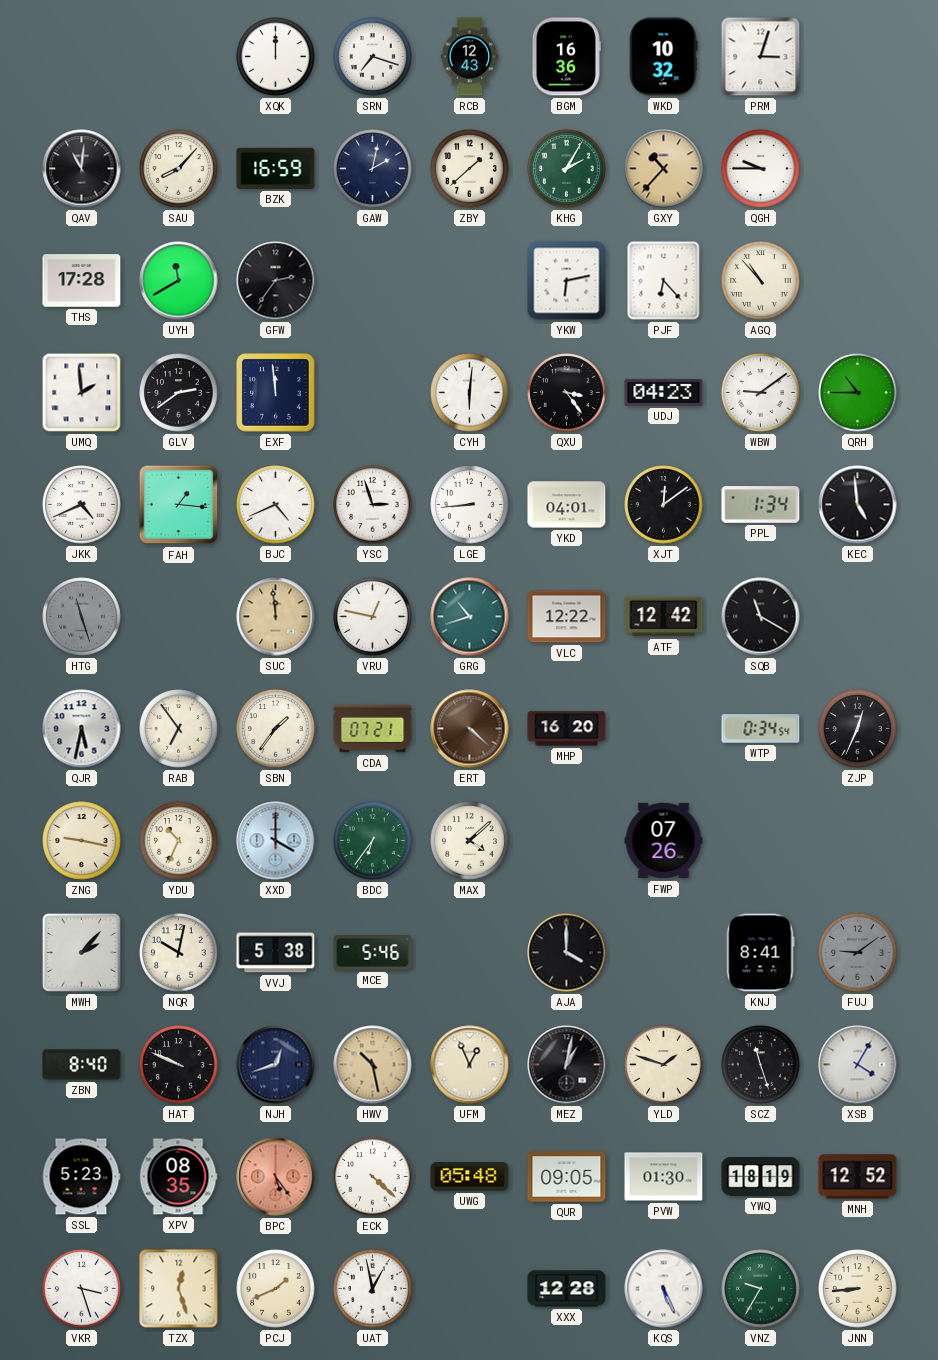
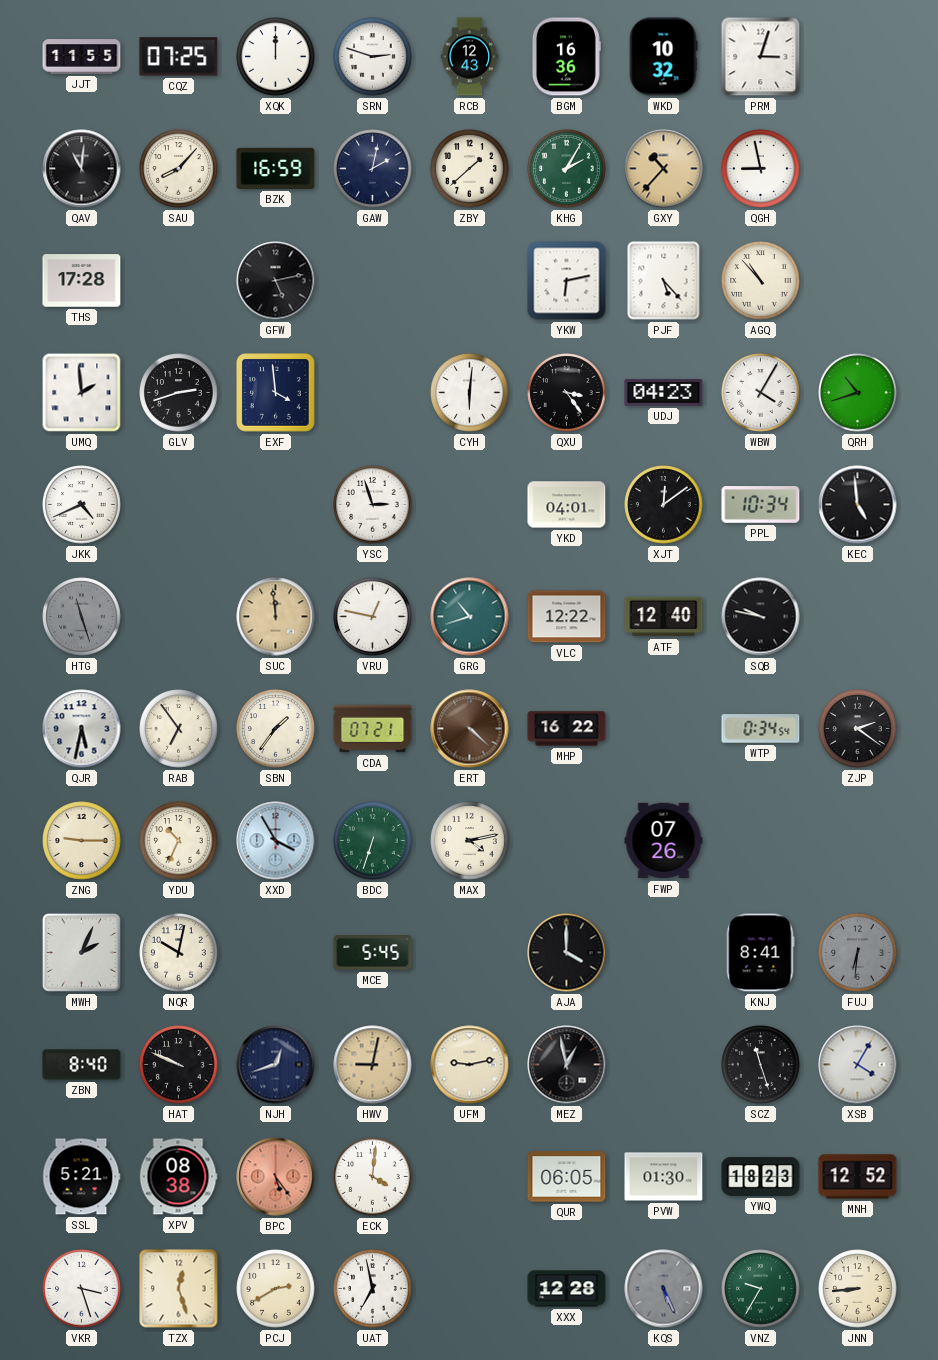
JJT: none -> 11:55
CQZ: none -> 07:25
SRN: 7:18 -> 2:48
QGH: 9:45 -> 8:58
UYH: 11:40 -> none
GFW: 2:36 -> 5:13
PJF: 6:23 -> 5:23
GLV: 2:39 -> 2:42
EXF: 11:59 -> 3:59
WBW: 9:09 -> 4:05
QRH: 10:45 -> 10:42
FAH: 1:16 -> none
BJC: 4:41 -> none
LGE: 8:44 -> none
PPL: 1:34 -> 10:34
ATF: 12:42 -> 12:40
SQB: 11:20 -> 9:47
MHP: 16:20 -> 16:22
ZJP: 12:34 -> 2:21
ZNG: 9:17 -> 9:15
XXD: 4:00 -> 3:55
BDC: 6:36 -> 6:33
MAX: 4:08 -> 4:13
MWH: 2:07 -> 2:04
VVJ: 5:38 -> none
MCE: 5:46 -> 5:45
FUJ: 9:09 -> 6:31
HWV: 10:28 -> 9:02
UFM: 12:56 -> 9:13
MEZ: 1:02 -> 12:58
YLD: 1:48 -> none
SSL: 5:23 -> 5:21
XPV: 08:35 -> 08:38
ECK: 4:22 -> 4:01
UWG: 05:48 -> none
QUR: 09:05 -> 06:05
YWQ: 18:19 -> 18:23
PCJ: 1:41 -> 2:40
UAT: 12:58 -> 6:58
KQS dial: white -> grey
